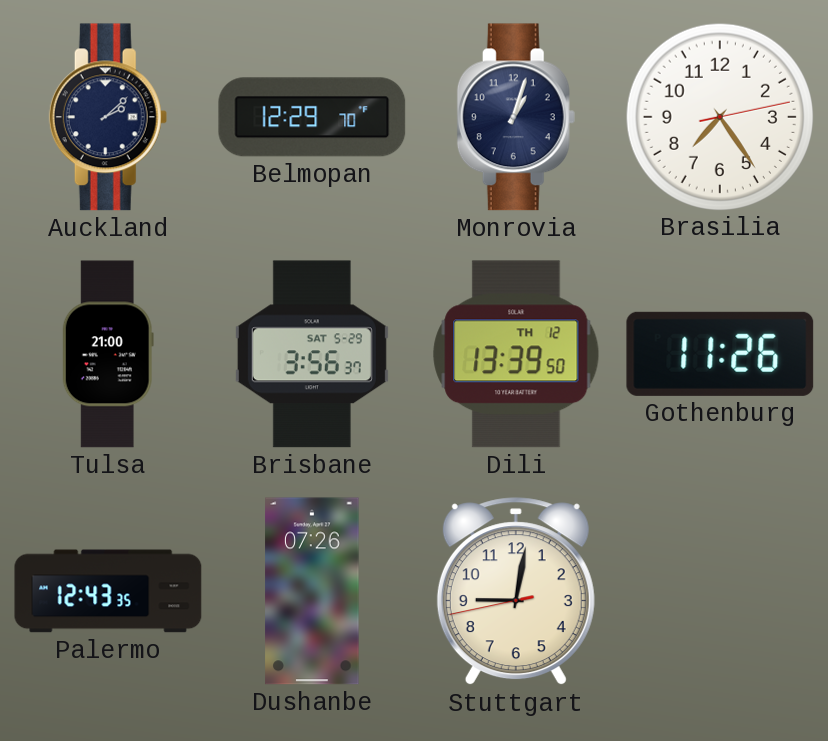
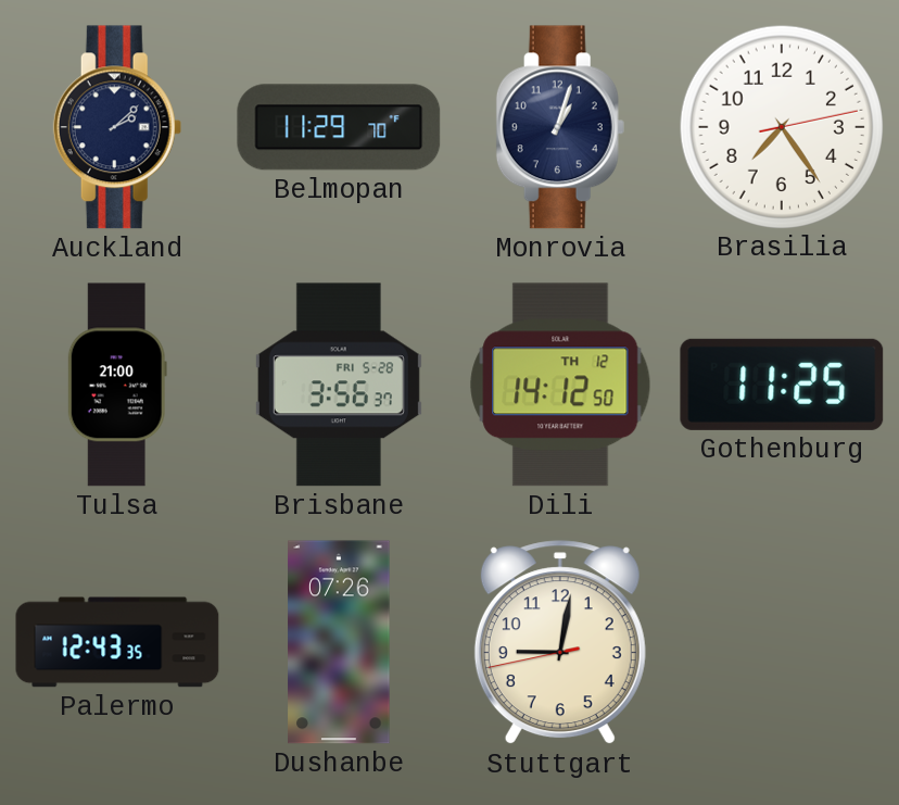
Belmopan: 12:29 -> 11:29
Brisbane date: SAT 5-29 -> FRI 5-28
Dili: 13:39 -> 14:12
Gothenburg: 11:26 -> 11:25
